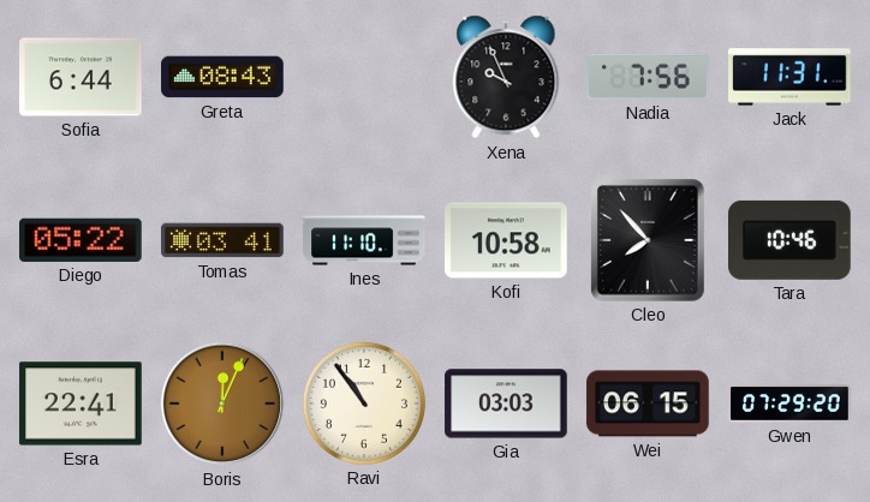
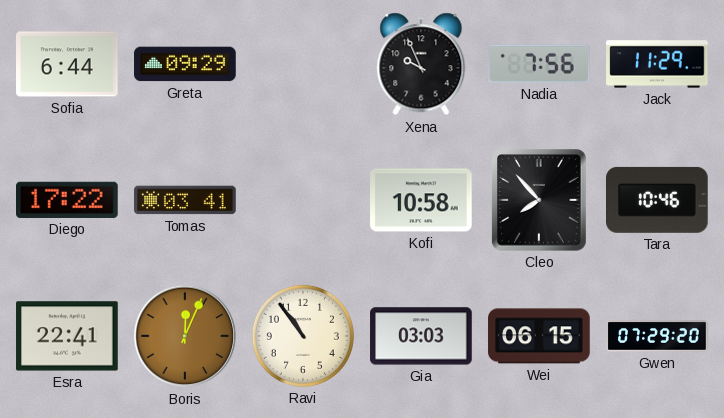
Greta: 08:43 -> 09:29
Jack: 11:31 -> 11:29
Diego: 05:22 -> 17:22
Ines: 11:10 -> none
